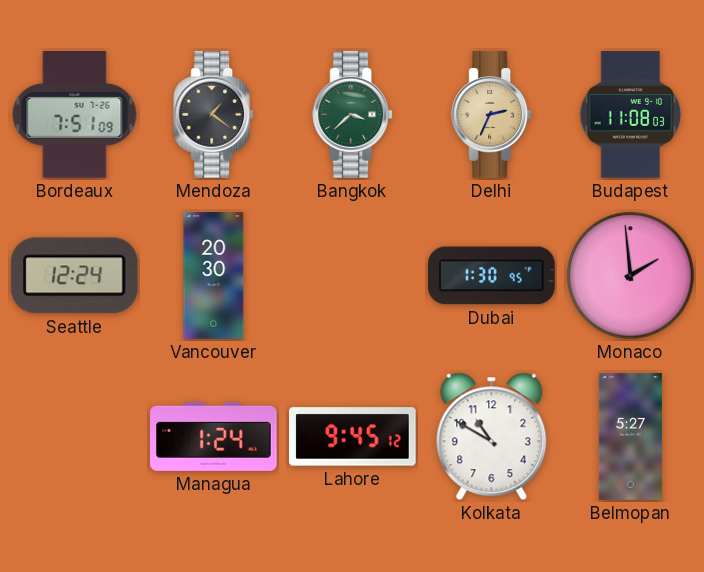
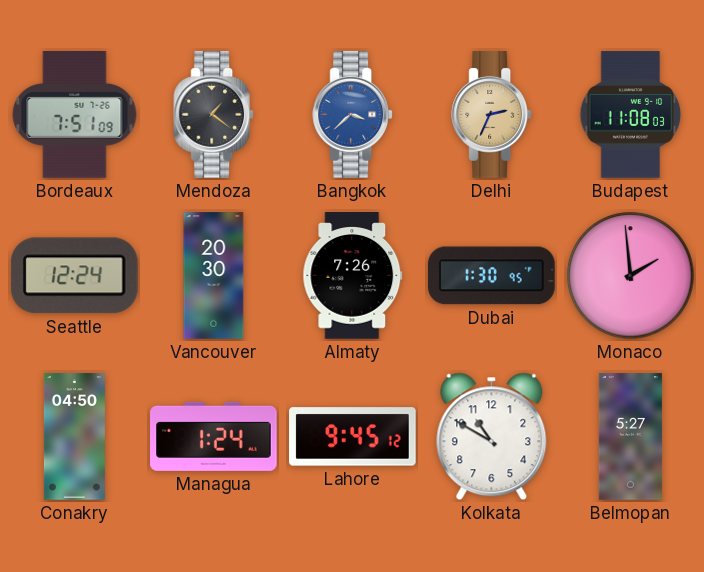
Bangkok dial: green -> blue
Almaty: none -> 7:26
Conakry: none -> 04:50
